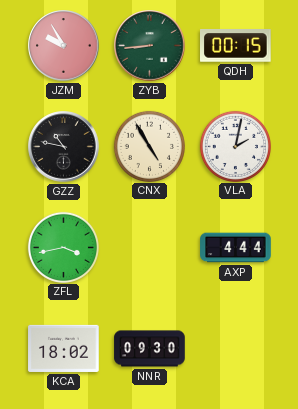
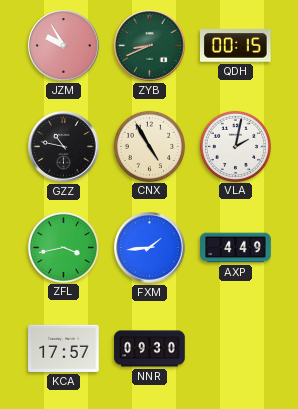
ZYB: 8:44 -> 8:41
FXM: none -> 1:44
AXP: 4:44 -> 4:49
KCA: 18:02 -> 17:57
